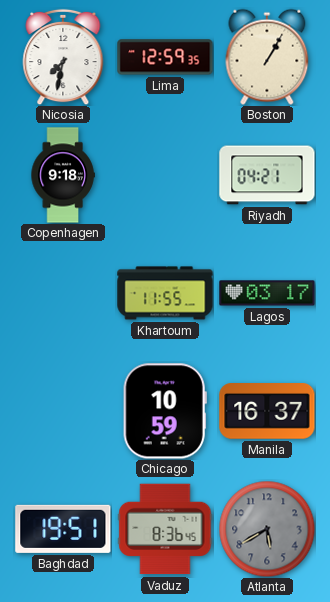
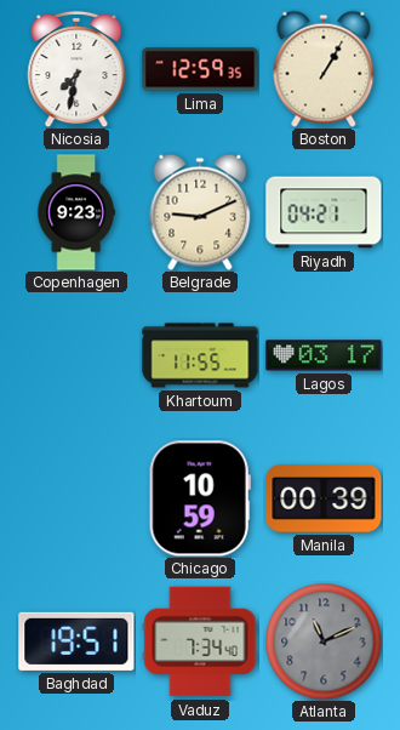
Copenhagen: 9:18 -> 9:23
Belgrade: none -> 9:11
Manila: 16:37 -> 00:39
Vaduz: 8:36 -> 7:34
Atlanta: 5:40 -> 11:11
